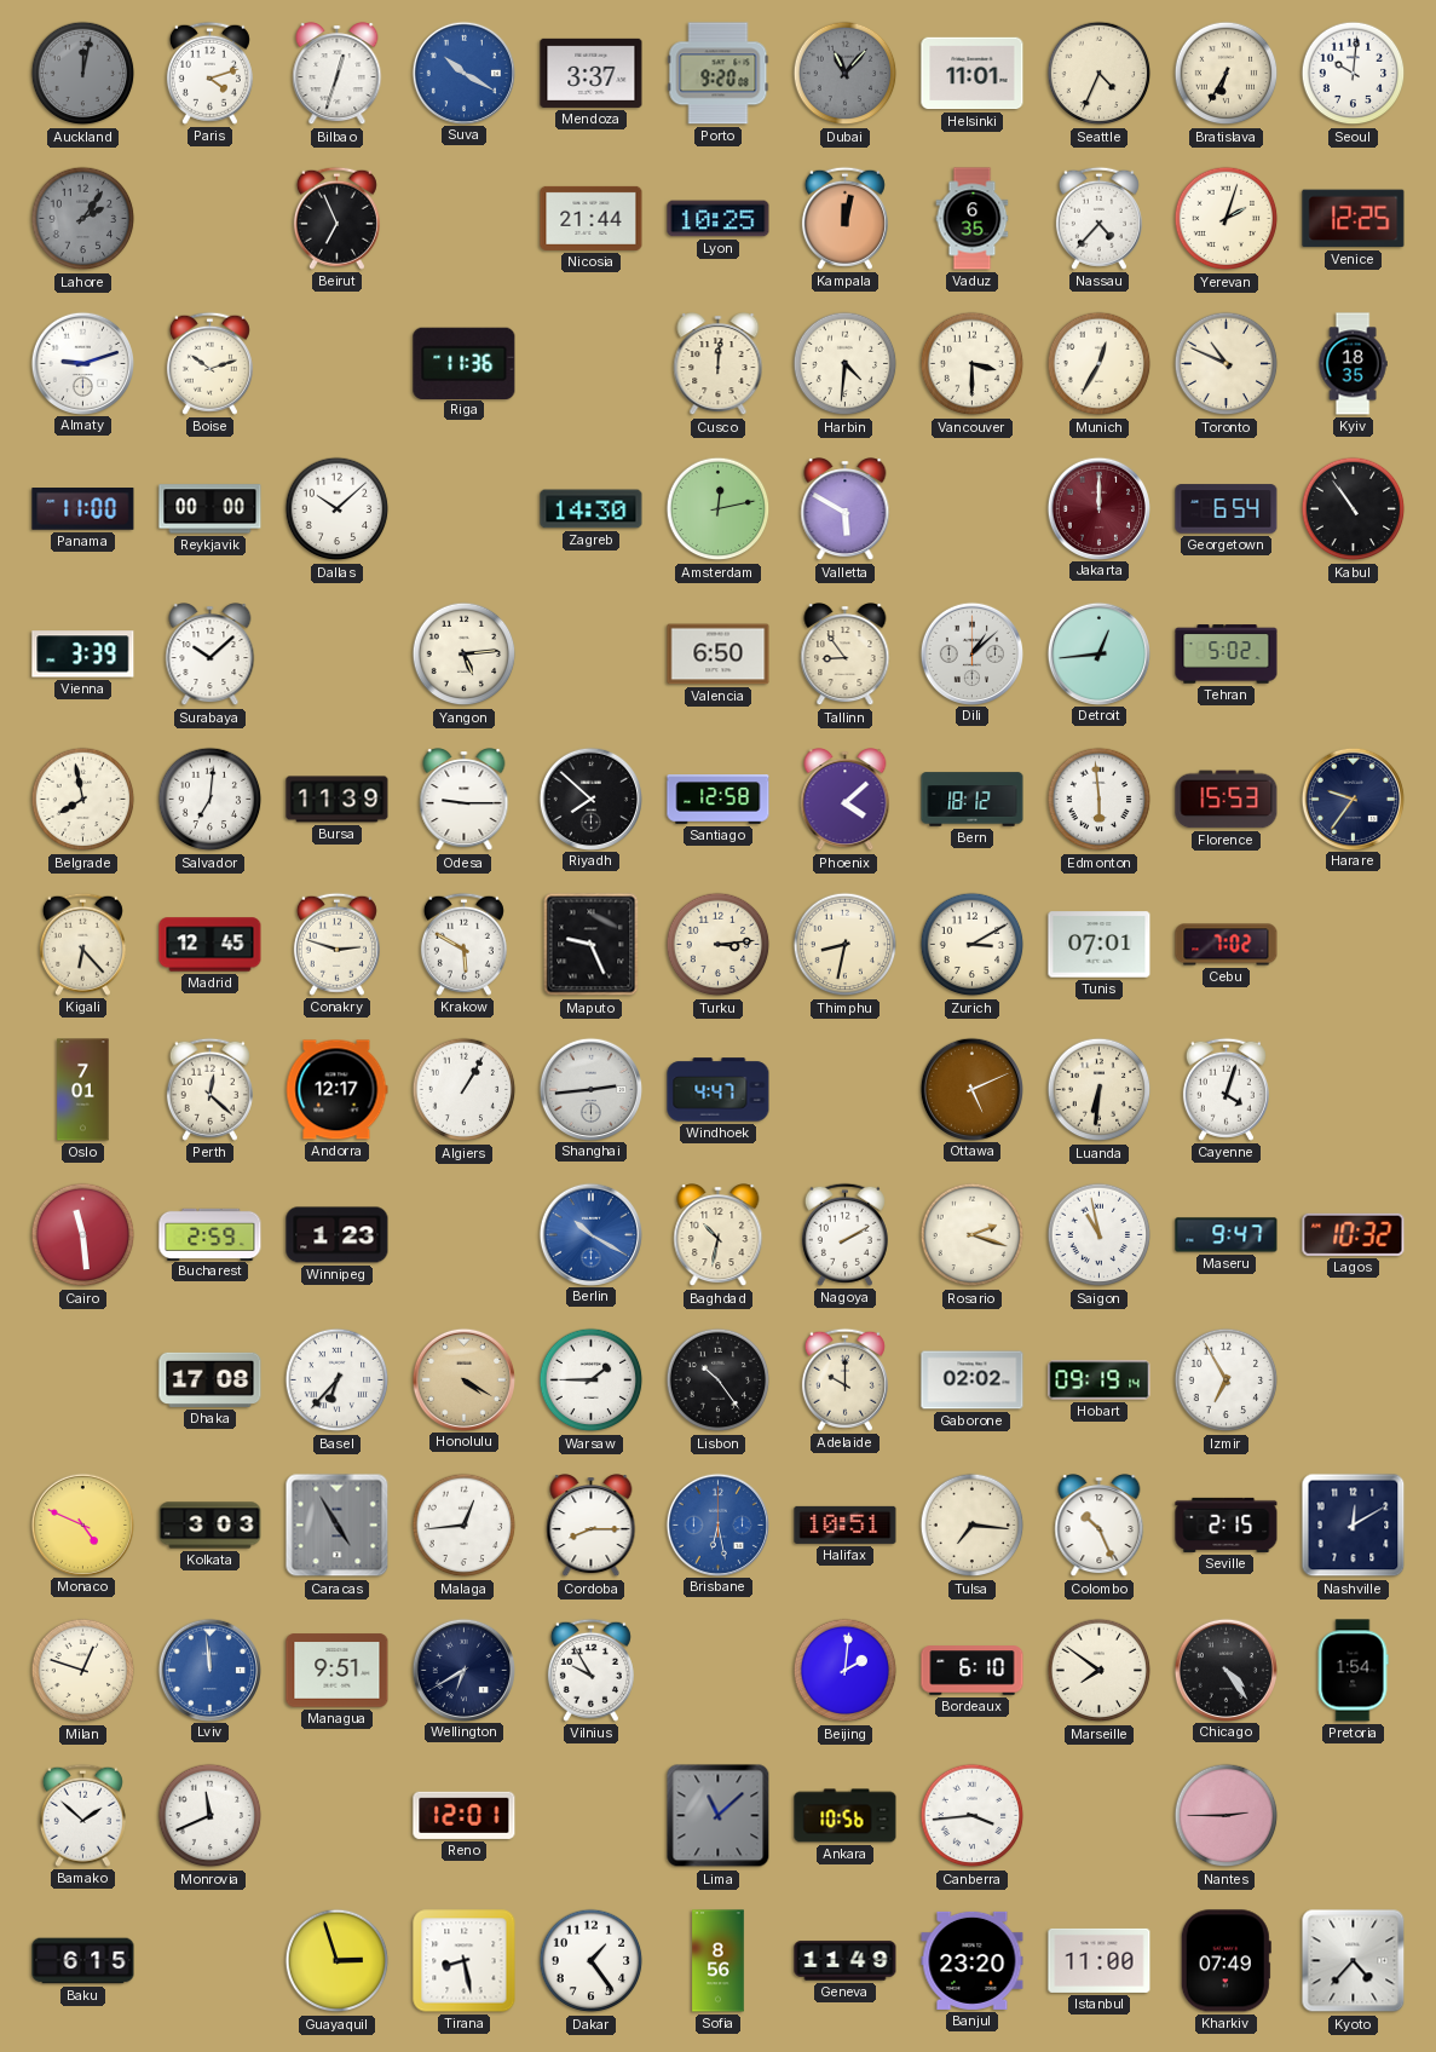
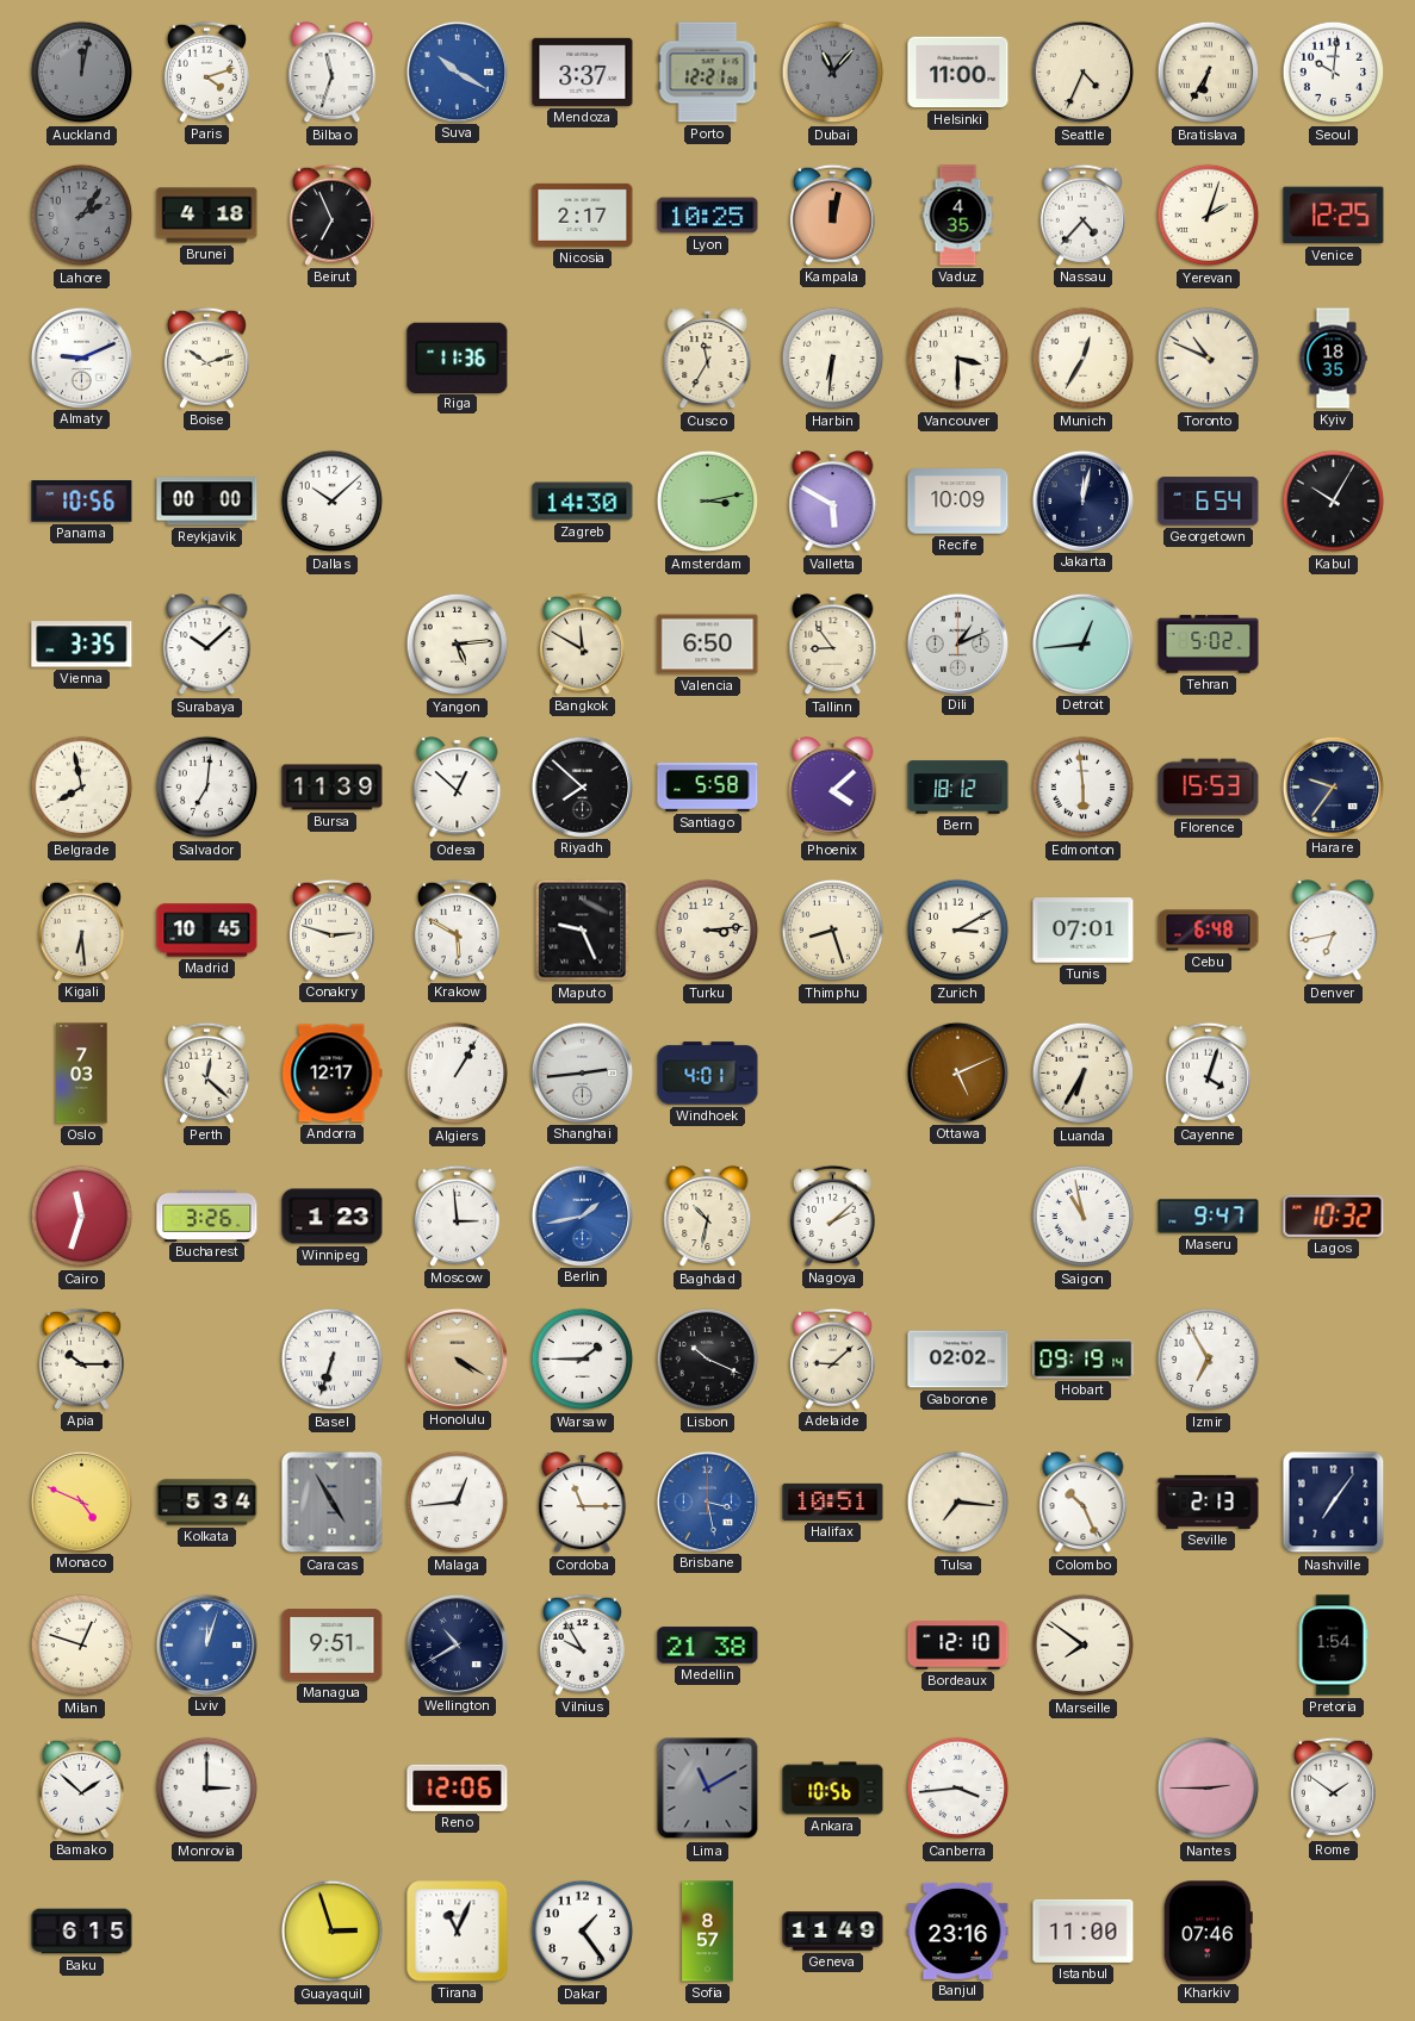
Bilbao: 12:33 -> 11:33
Porto: 9:20 -> 12:21
Helsinki: 11:01 -> 11:00
Brunei: none -> 4:18
Nicosia: 21:44 -> 2:17
Vaduz: 6:35 -> 4:35
Almaty: 9:12 -> 9:11
Cusco: 12:01 -> 11:35
Harbin: 4:31 -> 6:31
Panama: 11:00 -> 10:56
Amsterdam: 12:13 -> 3:13
Recife: none -> 10:09
Jakarta: 12:00 -> 12:02
Jakarta dial: burgundy -> navy
Kabul: 10:54 -> 10:05
Vienna: 3:39 -> 3:35
Bangkok: none -> 11:50
Dili: 1:08 -> 1:11
Odesa: 9:15 -> 12:52
Santiago: 12:58 -> 5:58
Kigali: 6:23 -> 6:29
Madrid: 12:45 -> 10:45
Thimphu: 8:32 -> 8:27
Cebu: 7:02 -> 6:48
Denver: none -> 6:43
Oslo: 7:01 -> 7:03
Windhoek: 4:47 -> 4:01
Luanda: 6:31 -> 6:35
Cairo: 11:29 -> 11:33
Bucharest: 2:59 -> 3:26
Moscow: none -> 2:59
Berlin: 10:20 -> 1:43
Nagoya: 2:10 -> 2:08
Rosario: 2:18 -> none
Apia: none -> 10:15
Dhaka: 17:08 -> none
Basel: 6:37 -> 6:33
Lisbon: 10:24 -> 10:19
Adelaide: 10:00 -> 9:08
Kolkata: 3:03 -> 5:34
Cordoba: 8:15 -> 11:15
Brisbane: 6:28 -> 3:28
Seville: 2:15 -> 2:13
Nashville: 12:10 -> 7:06
Lviv: 11:59 -> 12:03
Wellington: 6:40 -> 10:40
Medellin: none -> 21:38
Beijing: 2:01 -> none
Bordeaux: 6:10 -> 12:10
Chicago: 4:24 -> none
Monrovia: 11:41 -> 3:00
Reno: 12:01 -> 12:06
Lima: 11:08 -> 11:10
Rome: none -> 1:51
Tirana: 8:28 -> 11:04
Sofia: 8:56 -> 8:57
Banjul: 23:20 -> 23:16
Kharkiv: 07:49 -> 07:46
Kyoto: 4:37 -> none
